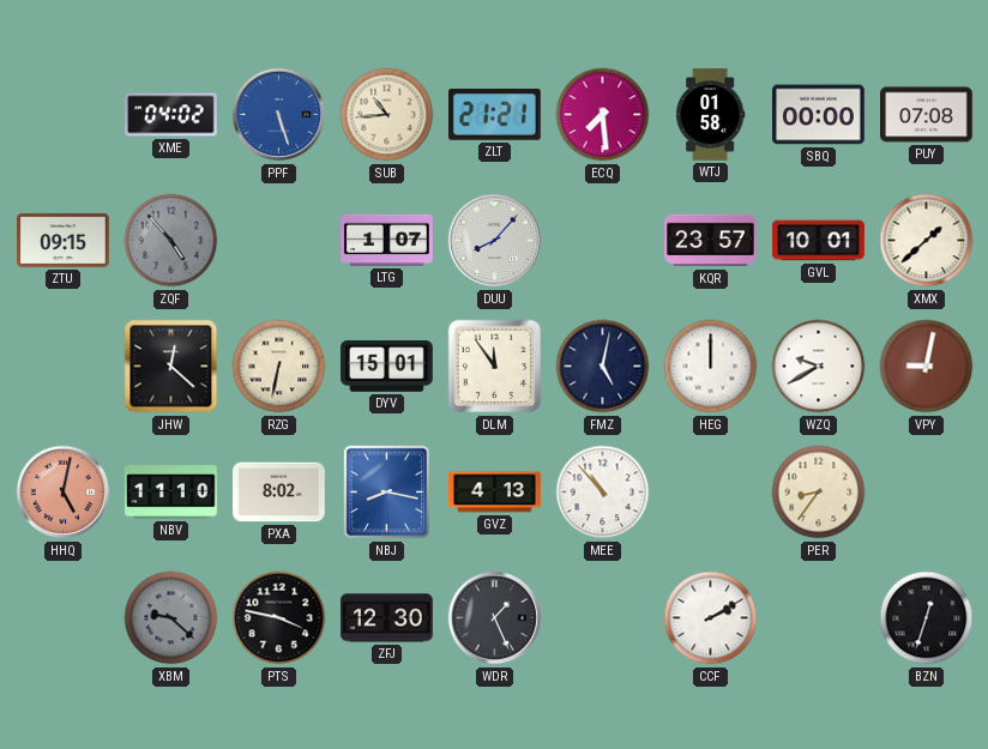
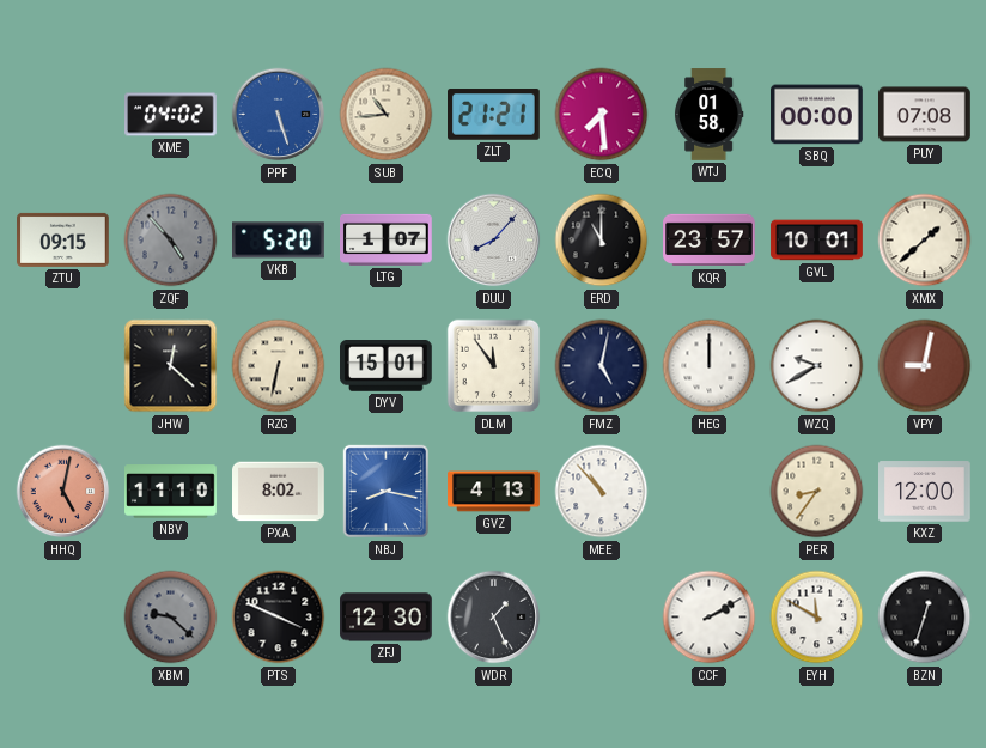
VKB: none -> 5:20
ERD: none -> 11:00
KXZ: none -> 12:00
PTS: 3:47 -> 3:49
EYH: none -> 11:50
